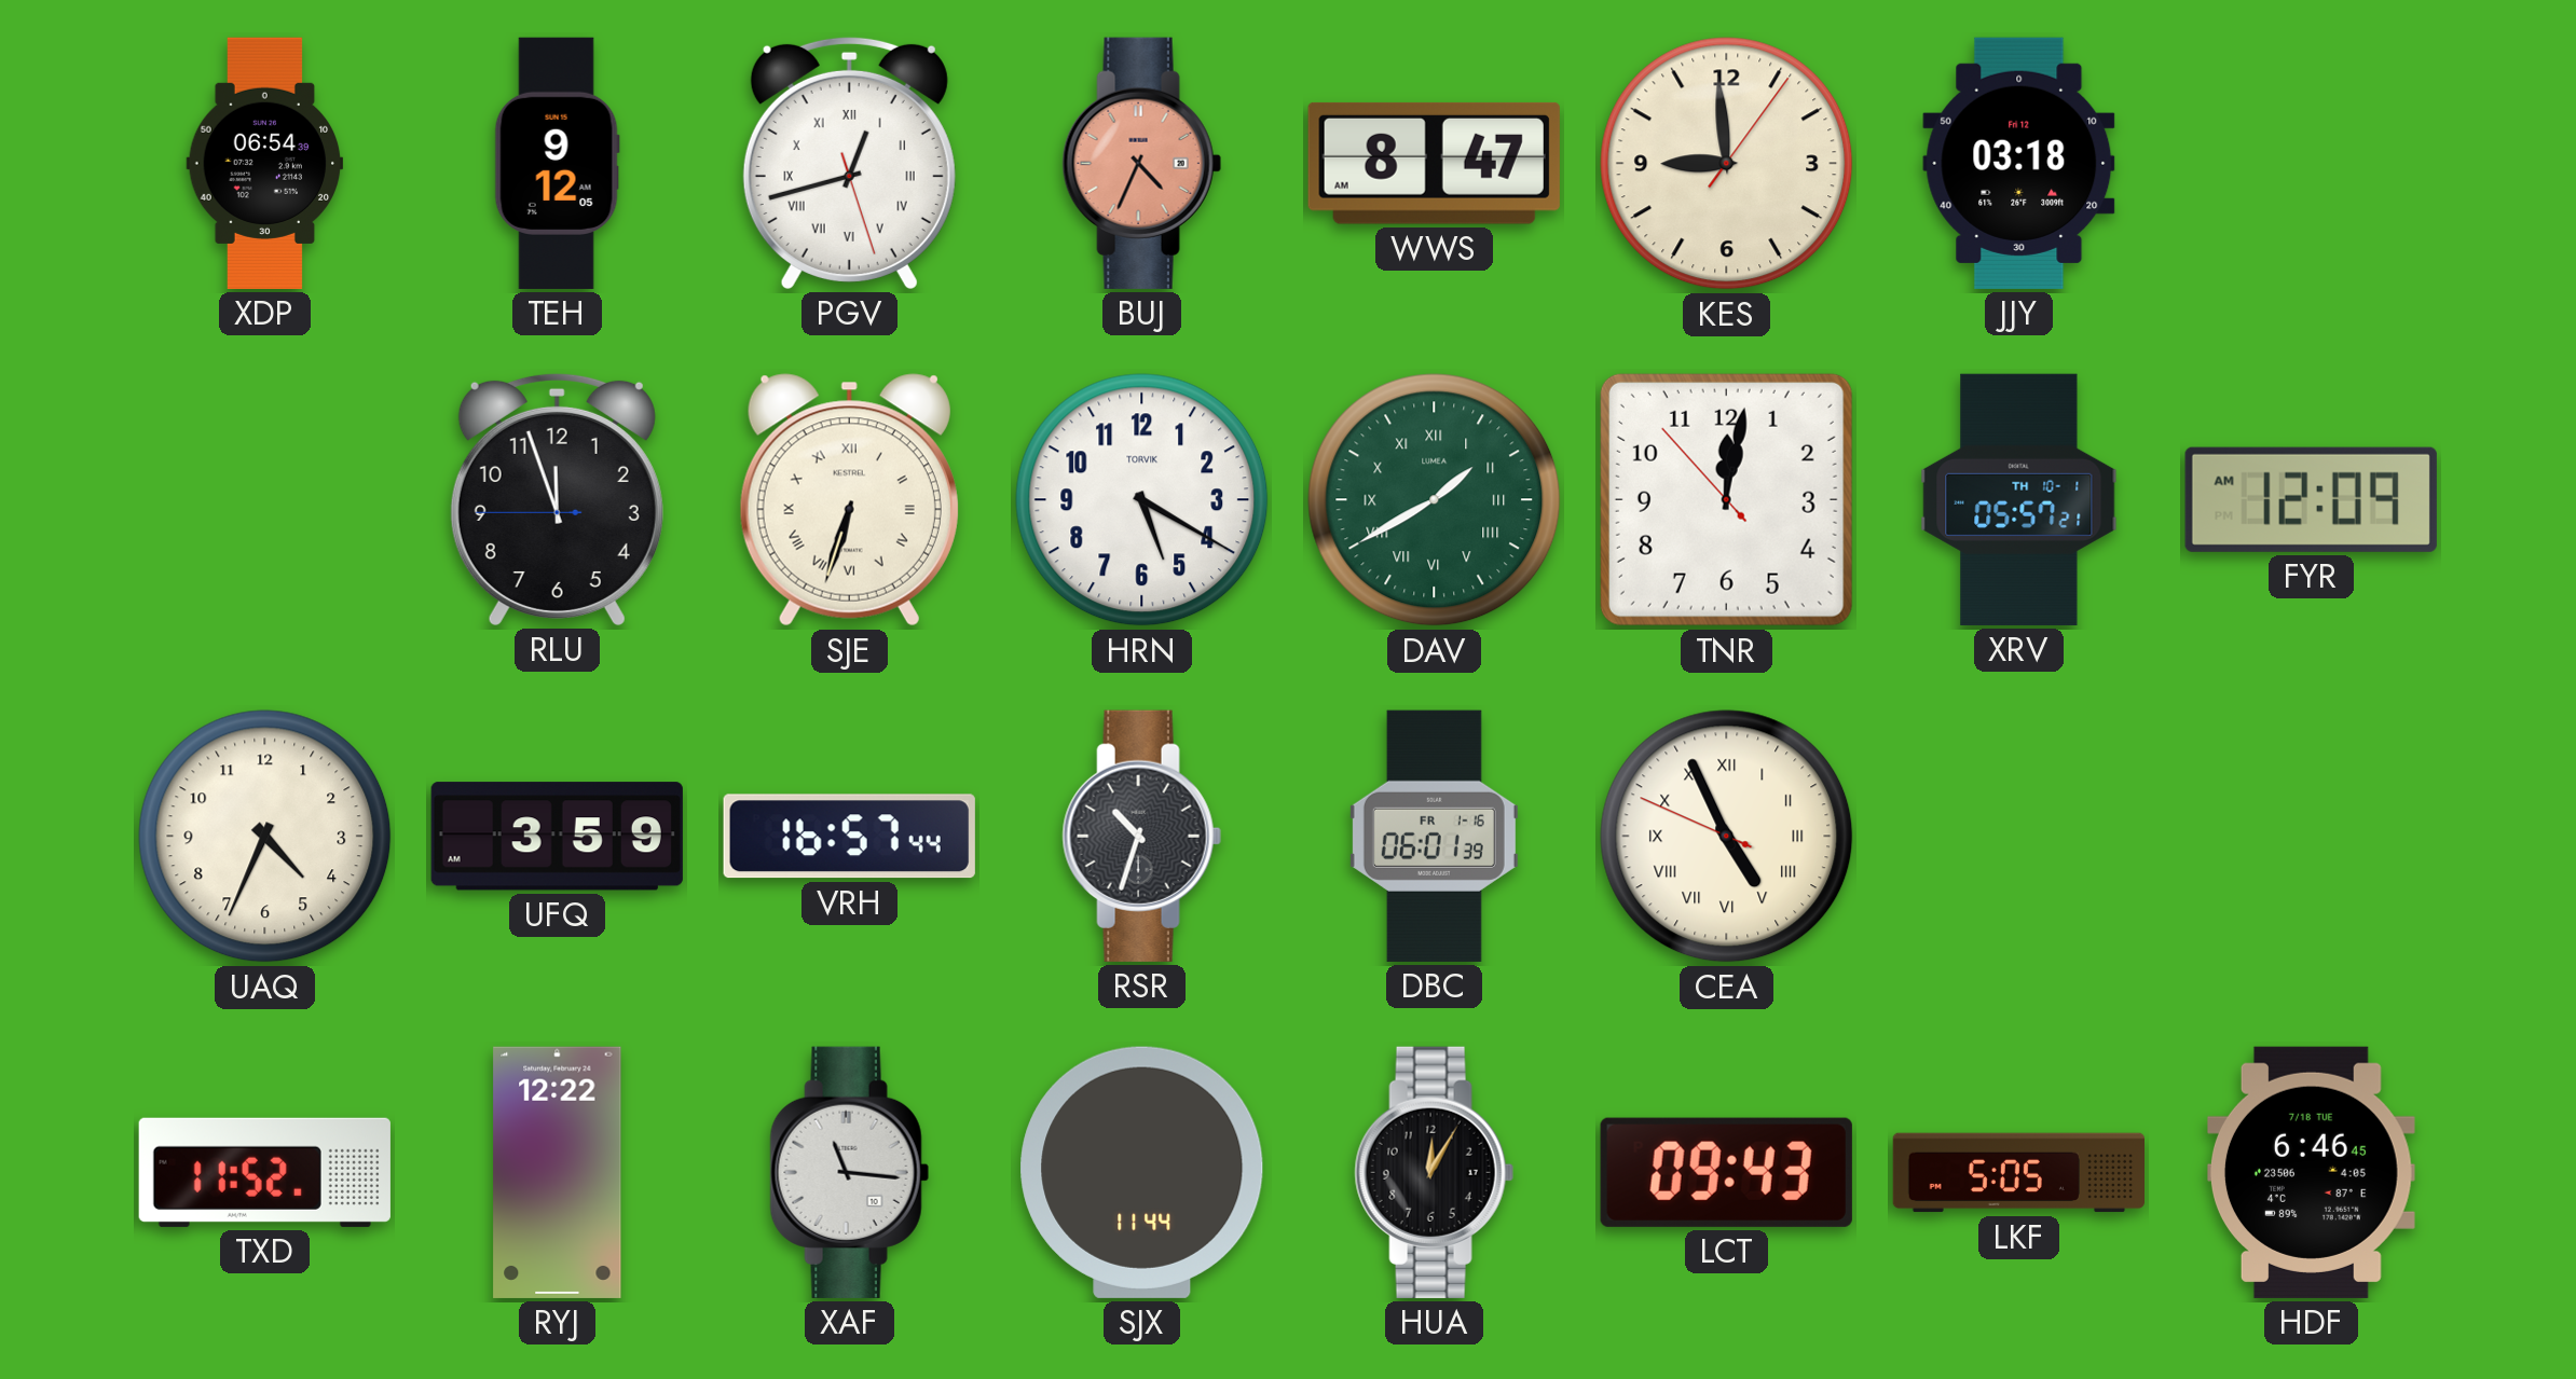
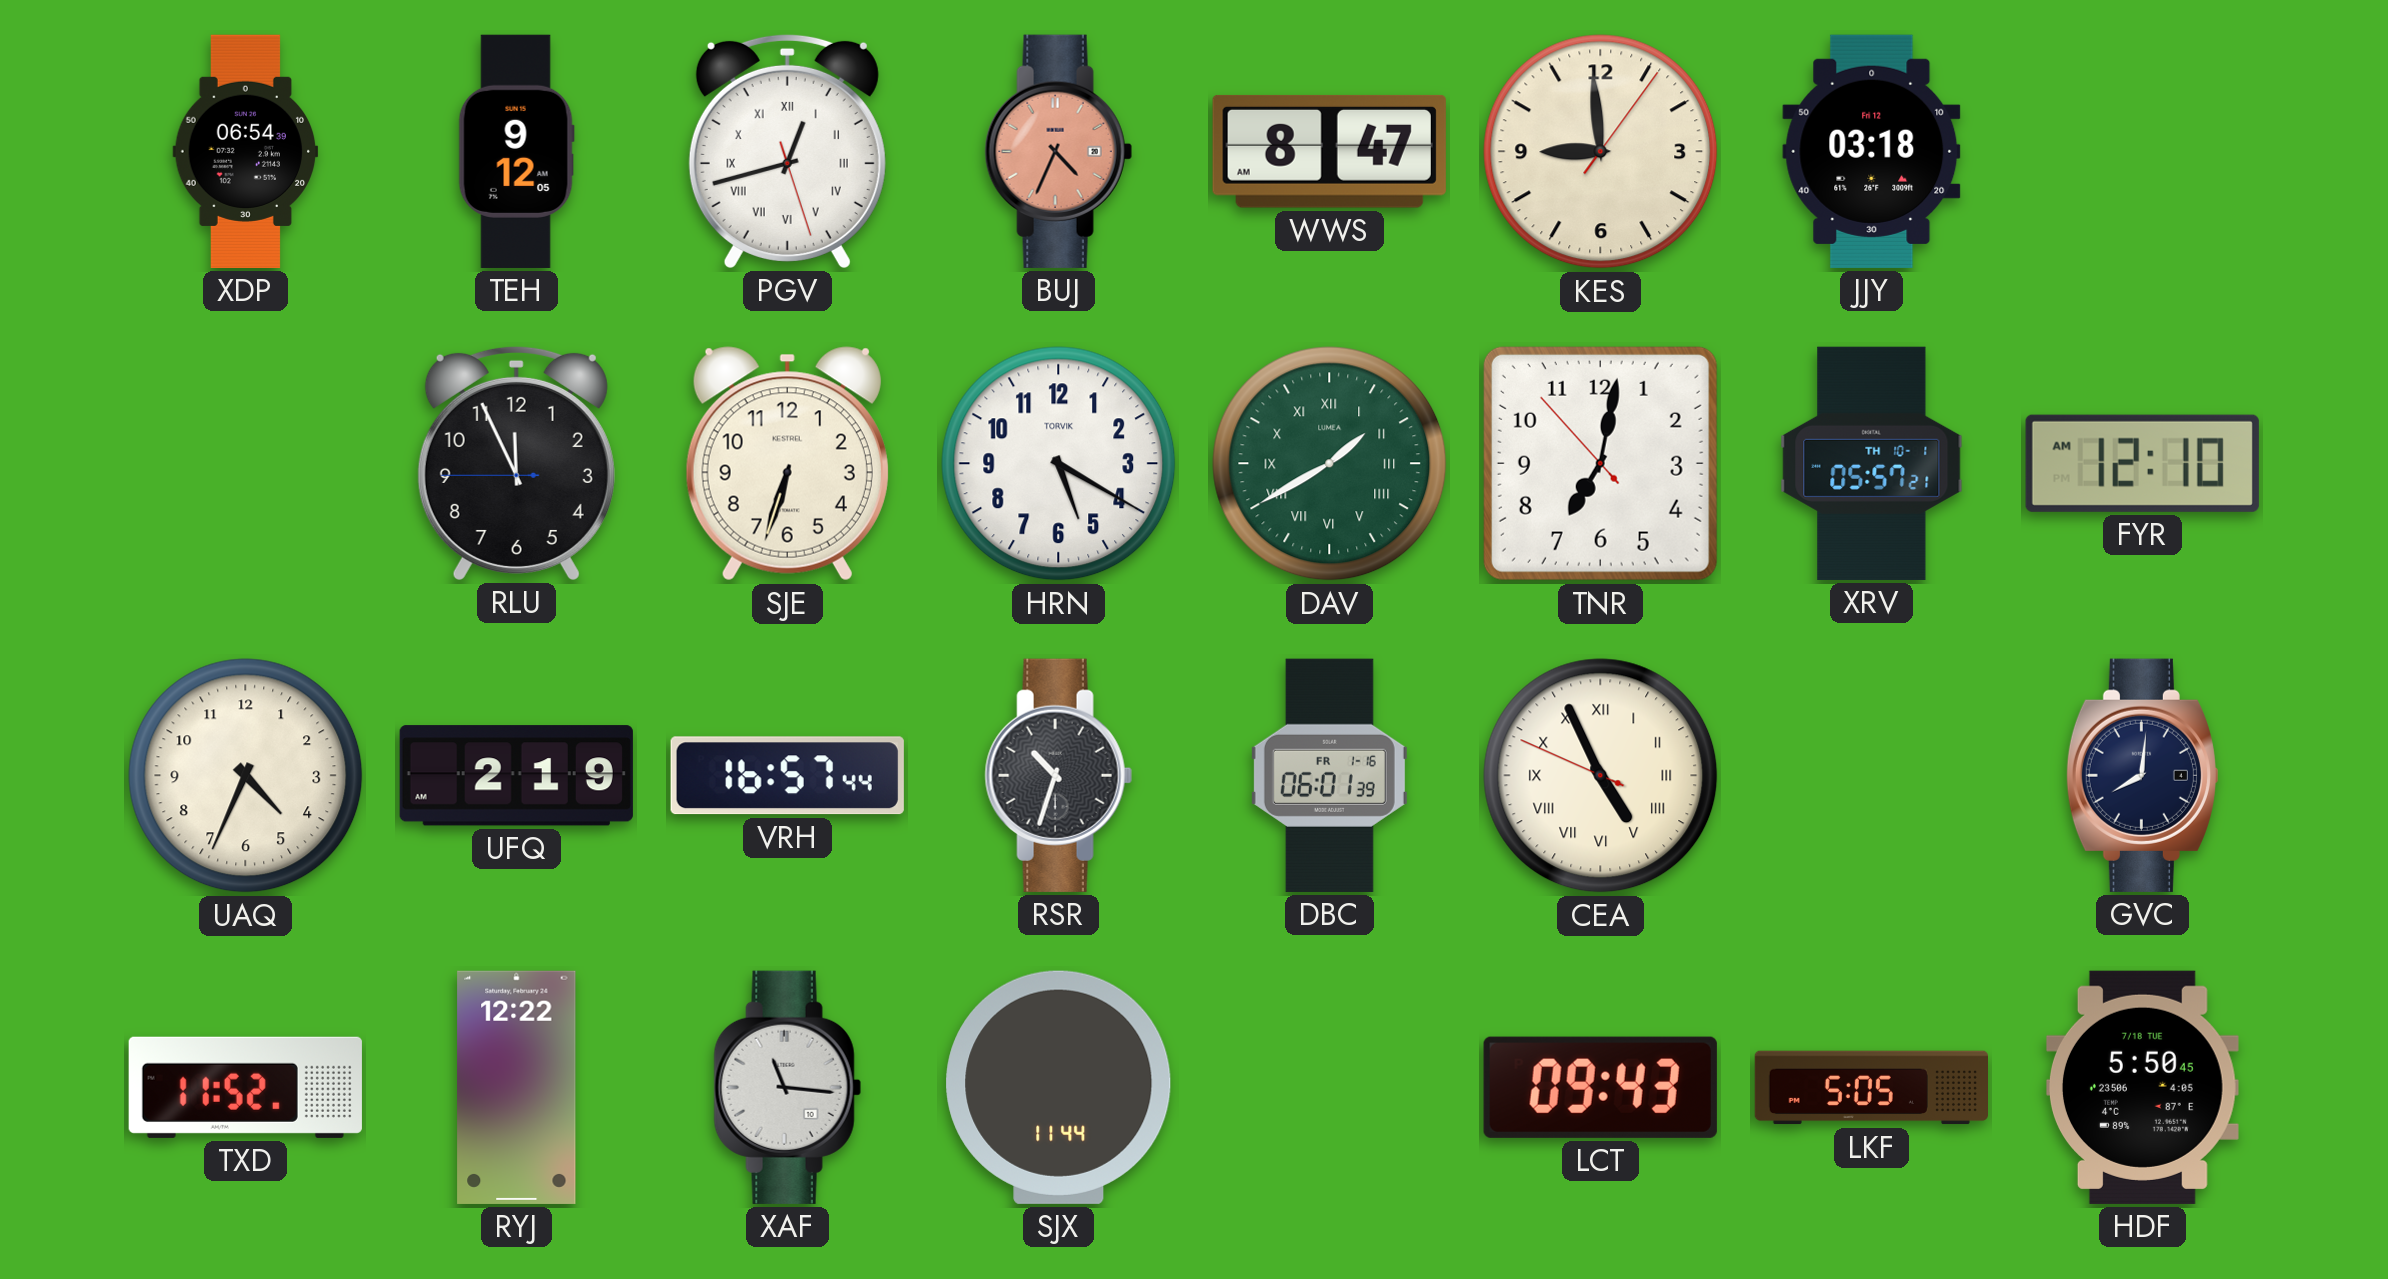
RLU: 11:56 -> 11:55
SJE numerals: Roman -> Arabic
TNR: 12:01 -> 7:01
FYR: 12:09 -> 12:10
UFQ: 3:59 -> 2:19
GVC: none -> 8:01
HUA: 12:05 -> none
HDF: 6:46 -> 5:50
